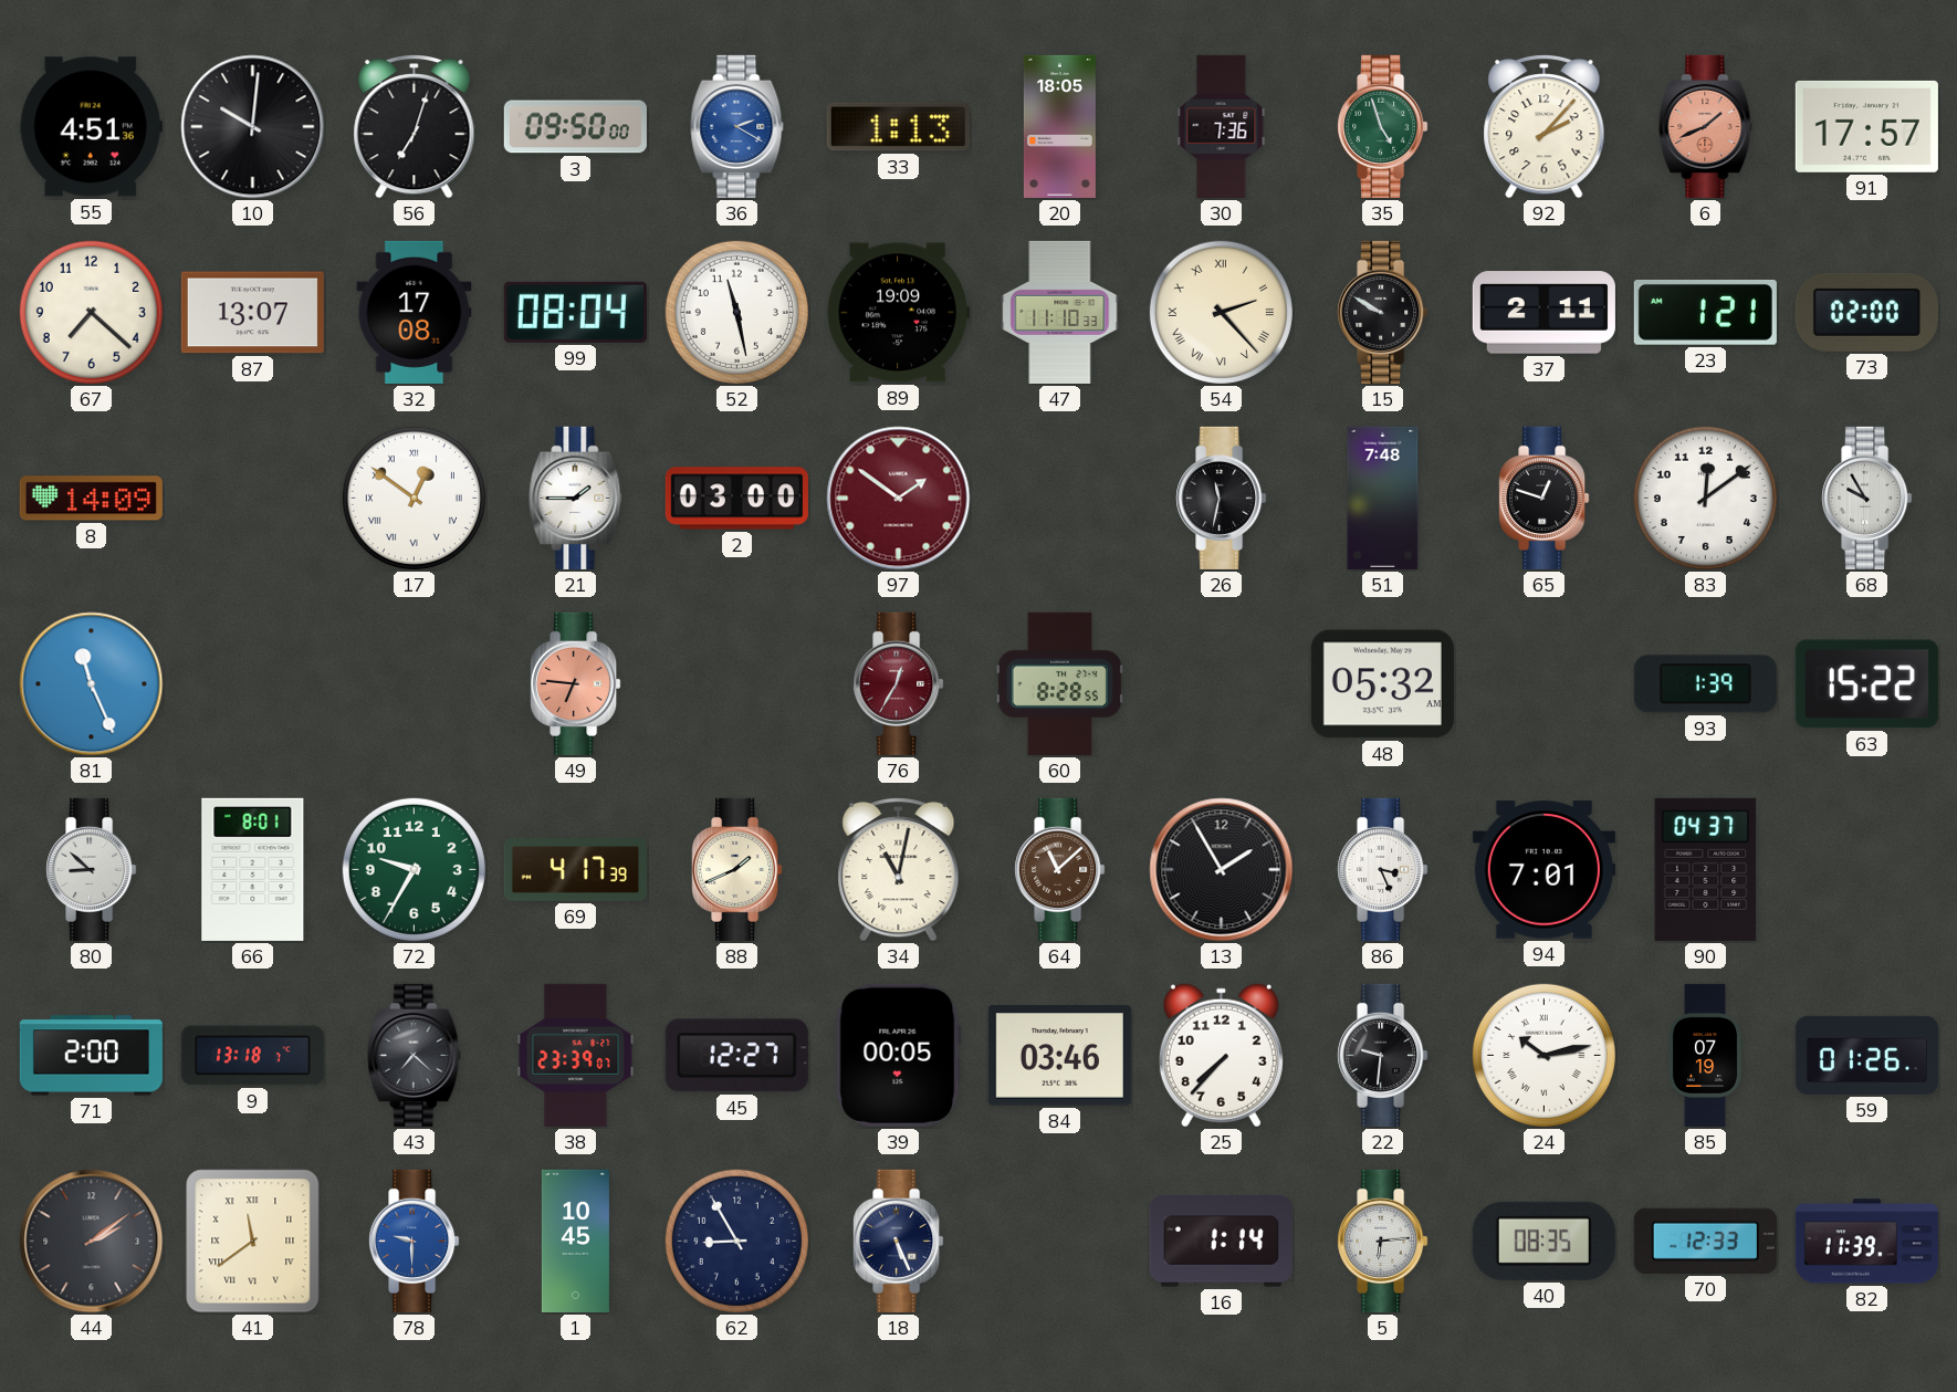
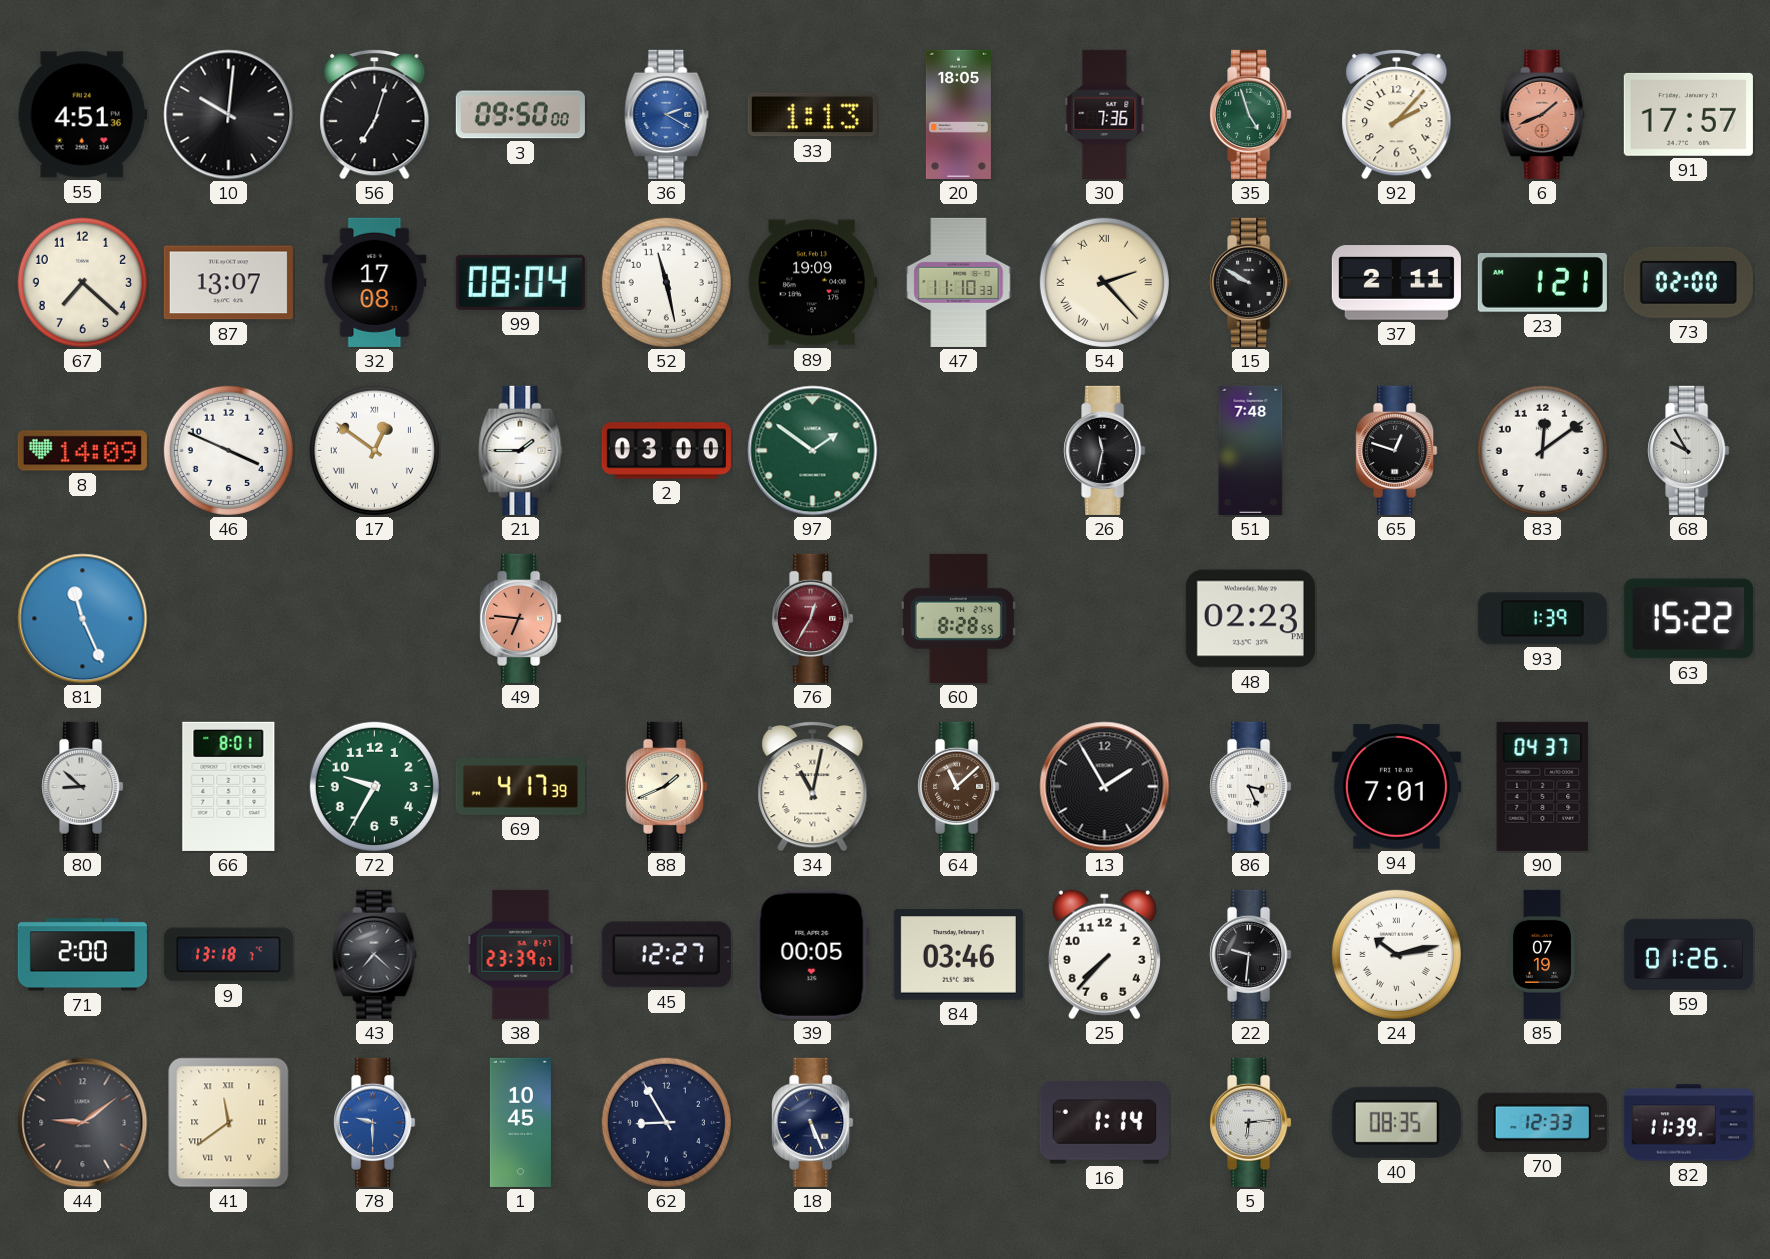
46: none -> 3:49
97 dial: burgundy -> green
48: 05:32 -> 02:23
44: 2:09 -> 9:09
